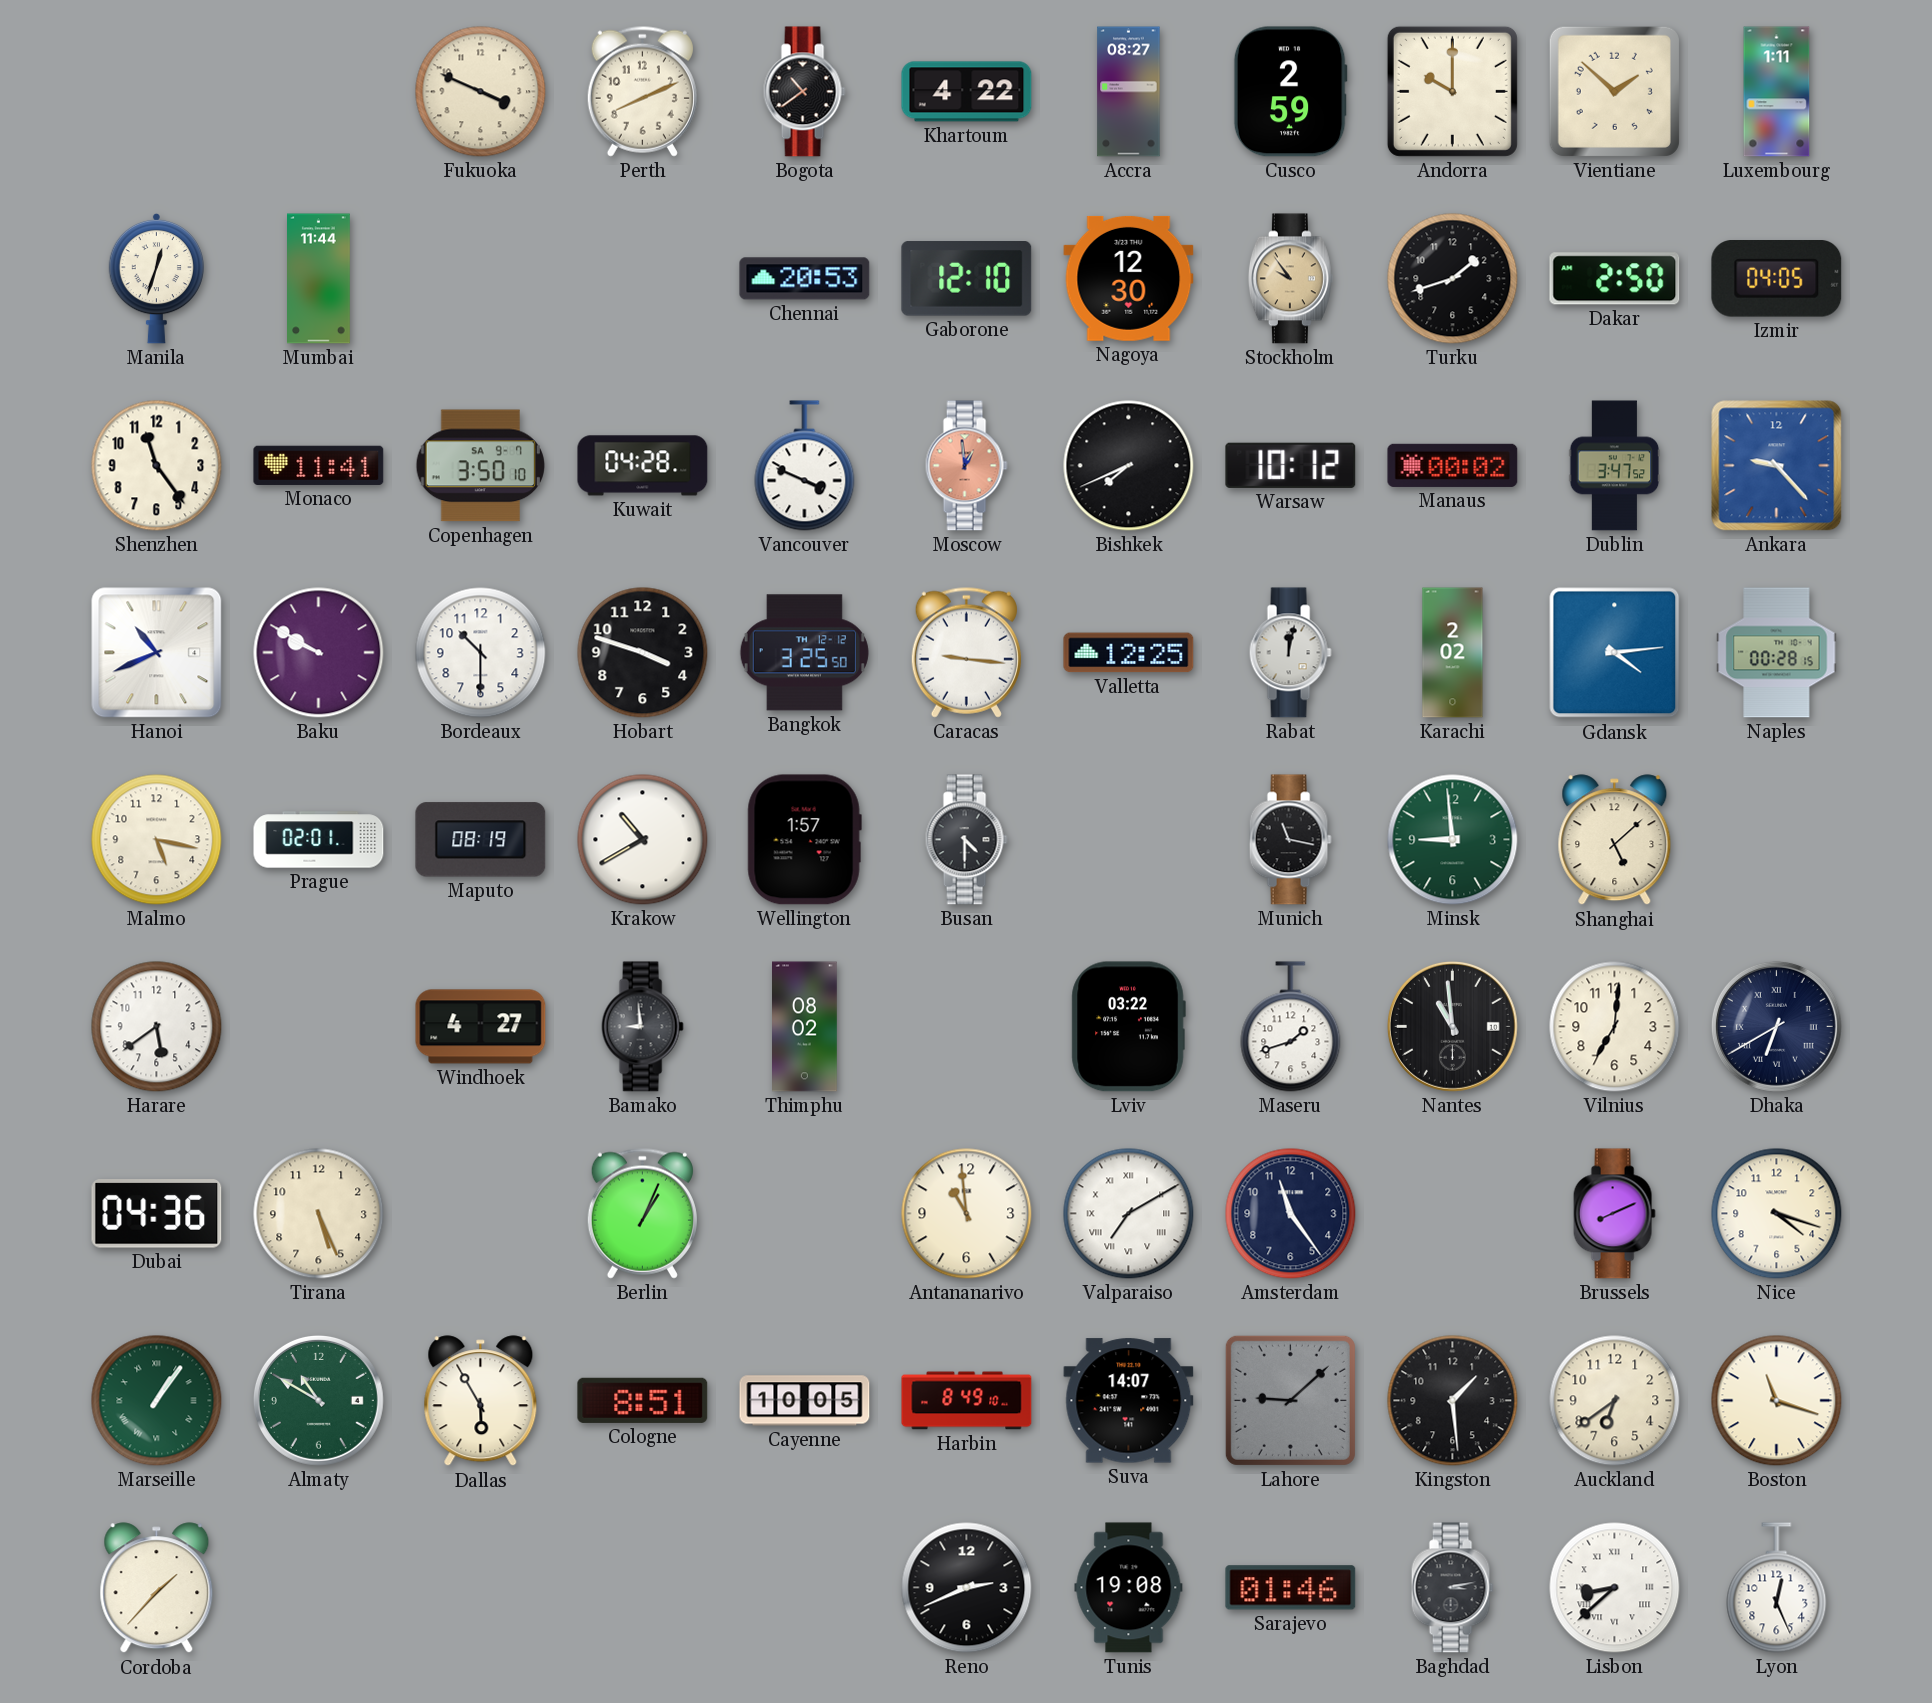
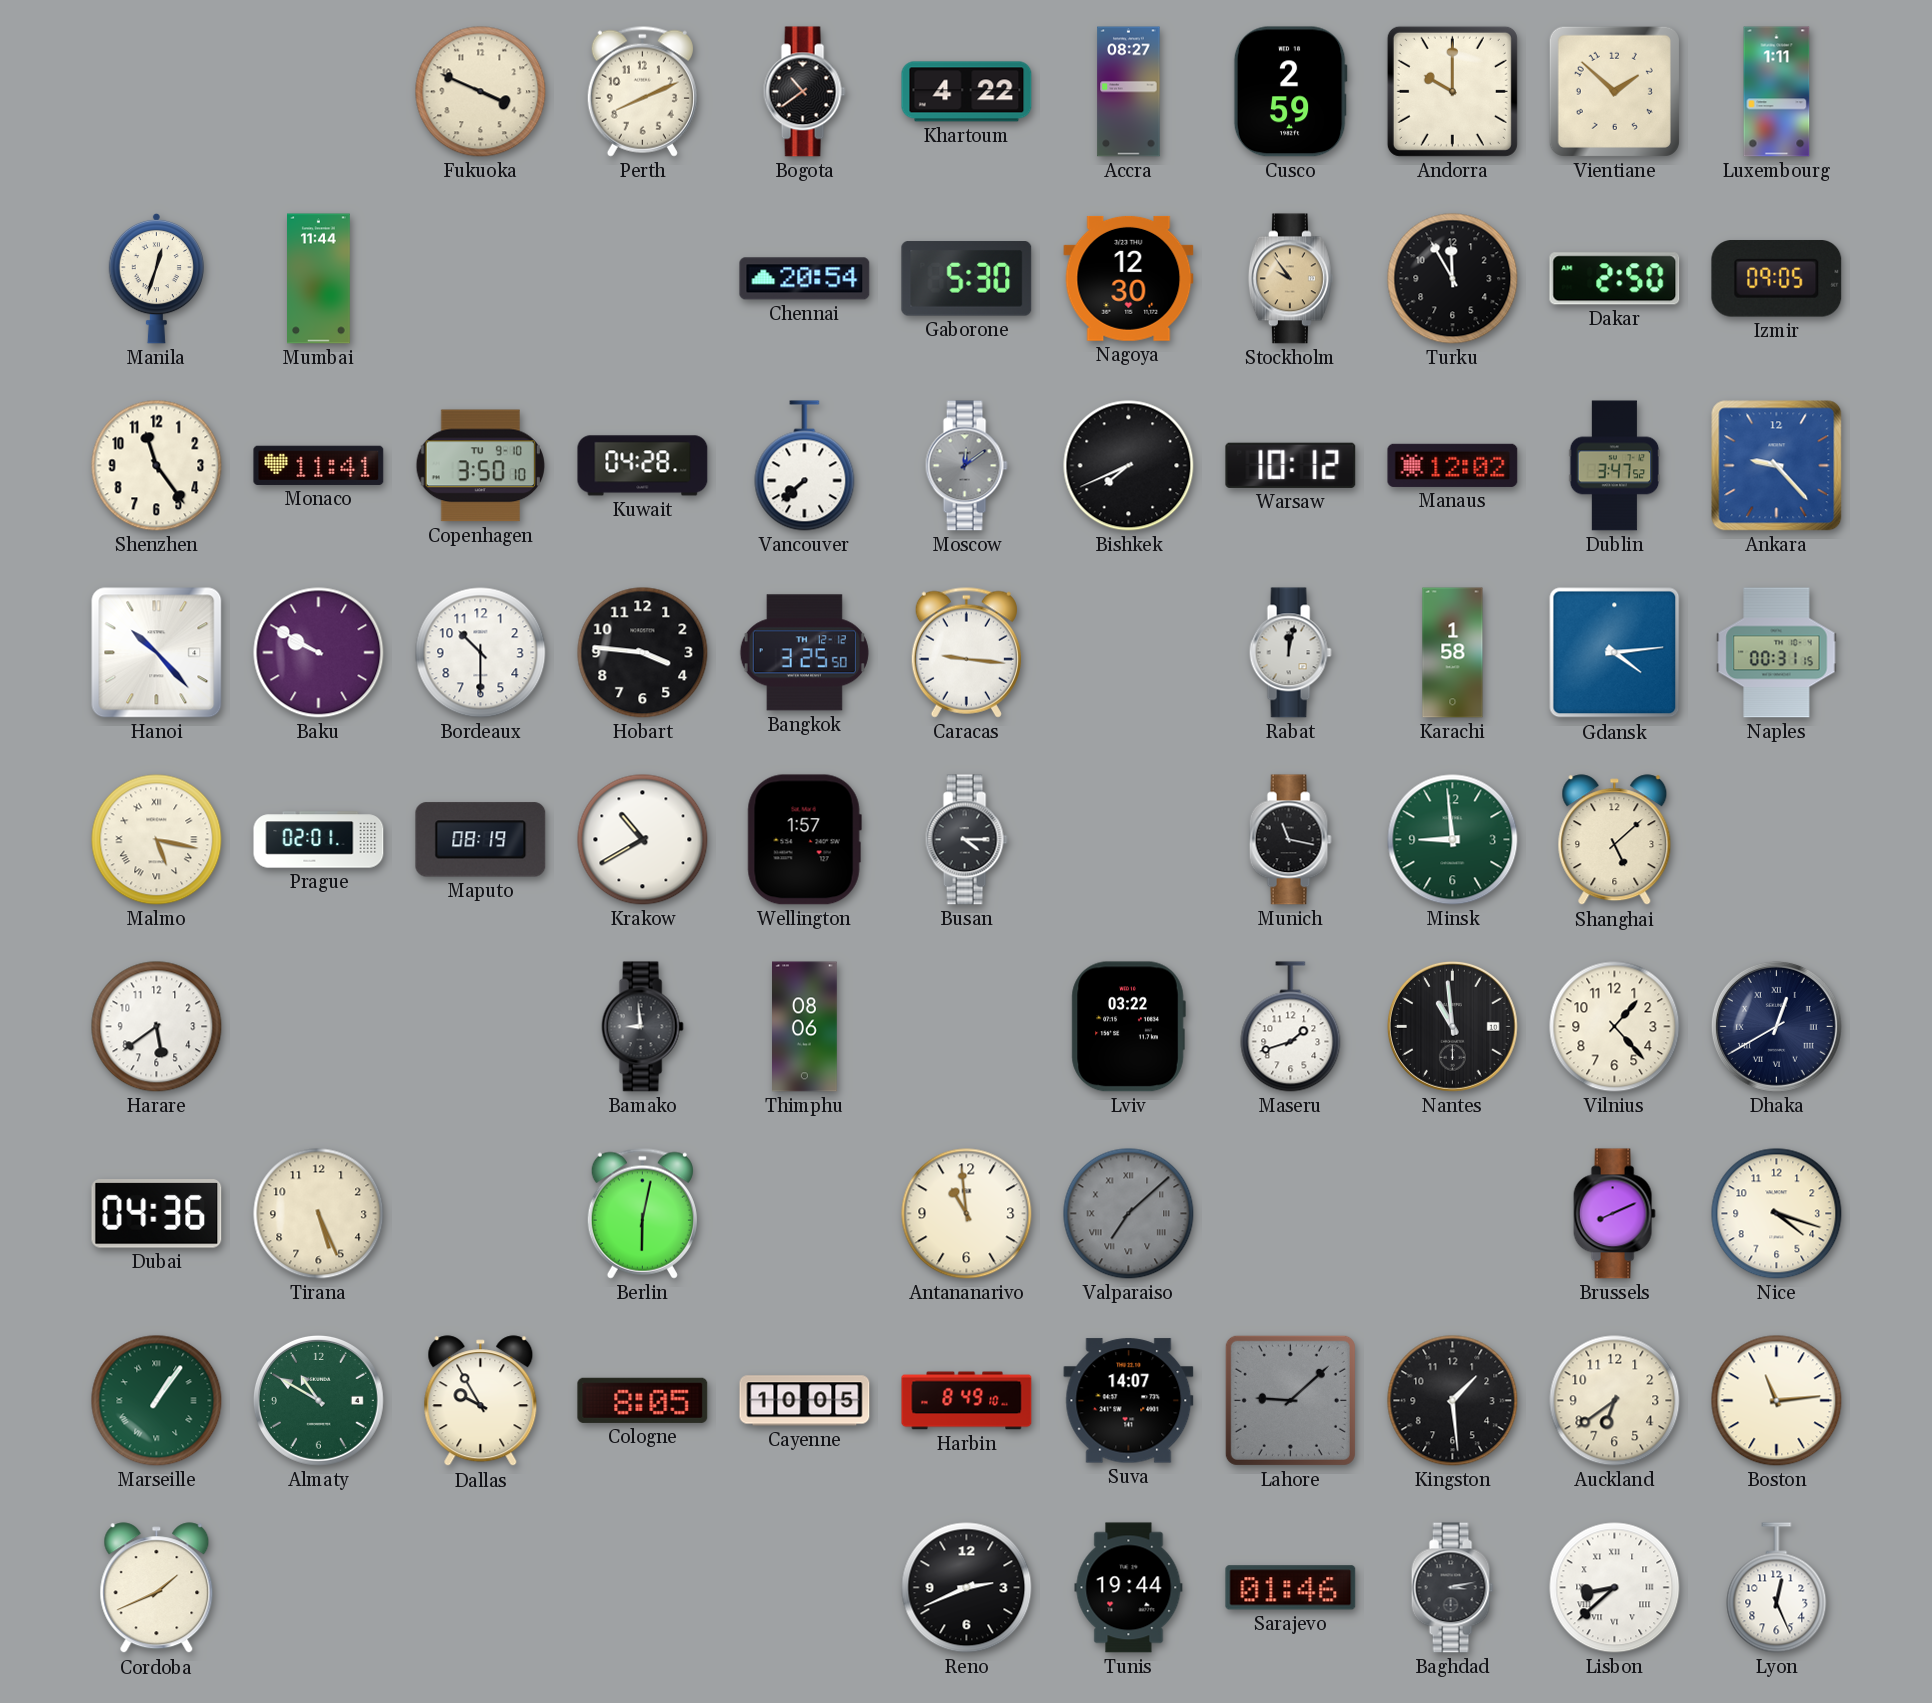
Chennai: 20:53 -> 20:54
Gaborone: 12:10 -> 5:30
Turku: 1:42 -> 11:55
Izmir: 04:05 -> 09:05
Copenhagen date: SA 9-7 -> TU 9-10
Vancouver: 3:49 -> 7:38
Moscow: 12:59 -> 12:09
Moscow dial: salmon -> grey
Manaus: 00:02 -> 12:02
Hanoi: 10:41 -> 10:23
Hobart: 3:48 -> 3:46
Valletta: 12:25 -> none
Karachi: 2:02 -> 1:58
Naples: 00:28 -> 00:31
Malmo numerals: Arabic -> Roman
Busan: 4:30 -> 4:15
Windhoek: 4:27 -> none
Thimphu: 08:02 -> 08:06
Vilnius: 7:01 -> 1:23
Dhaka: 6:40 -> 12:40
Berlin: 1:04 -> 6:02
Valparaiso: 7:10 -> 7:08
Valparaiso dial: white -> grey
Amsterdam: 11:24 -> none
Dallas: 5:55 -> 9:55
Cologne: 8:51 -> 8:05
Boston: 11:18 -> 11:14
Cordoba: 1:37 -> 1:41
Tunis: 19:08 -> 19:44
